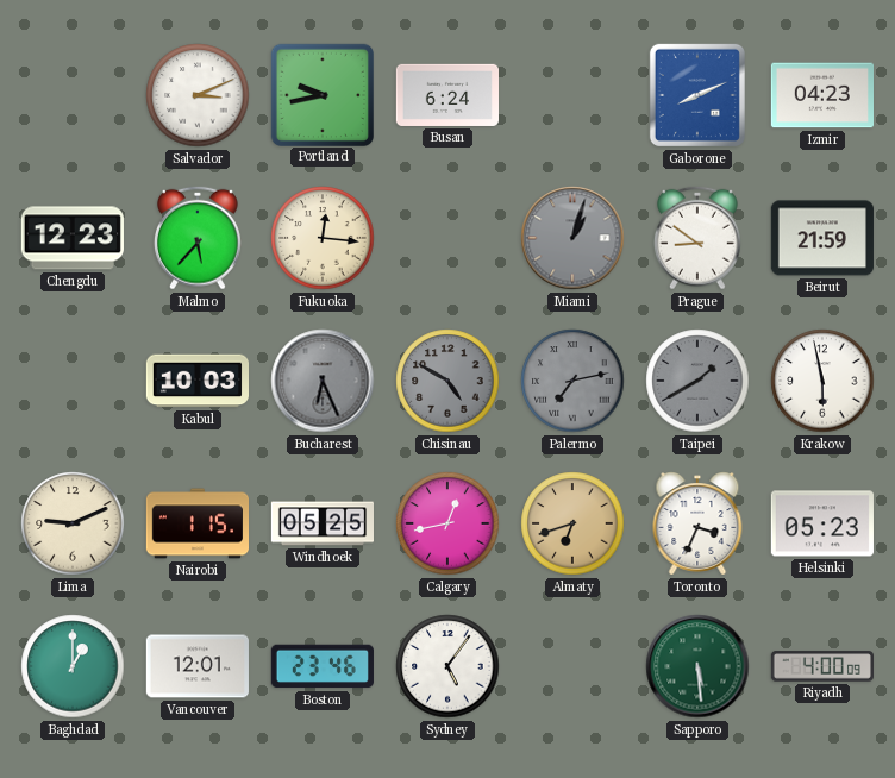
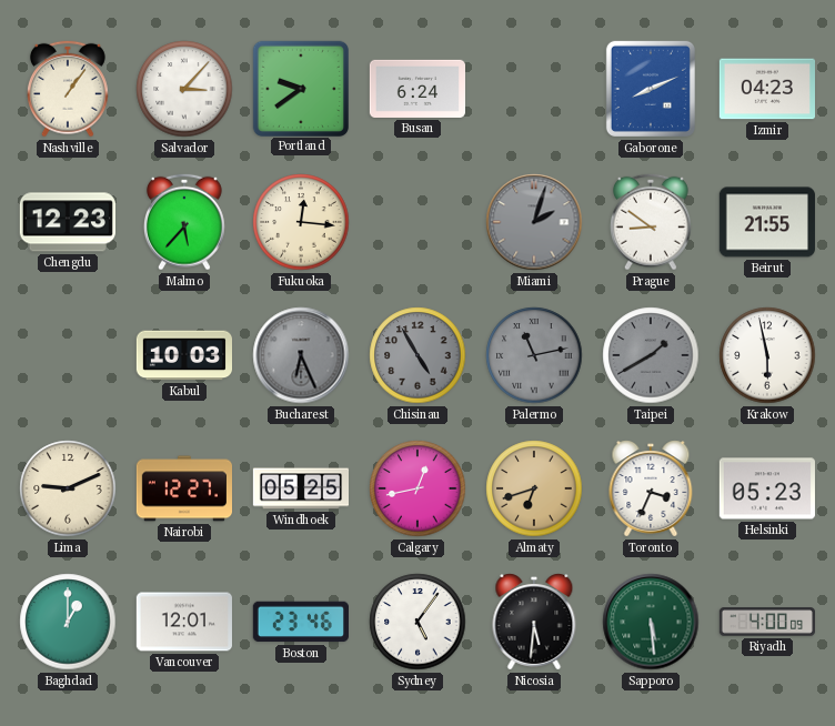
Nashville: none -> 1:06
Salvador: 3:11 -> 3:07
Portland: 9:43 -> 9:39
Miami: 1:03 -> 2:03
Beirut: 21:59 -> 21:55
Chisinau: 4:50 -> 4:55
Palermo: 7:13 -> 11:13
Nairobi: 1:15 -> 12:27
Nicosia: none -> 5:31
